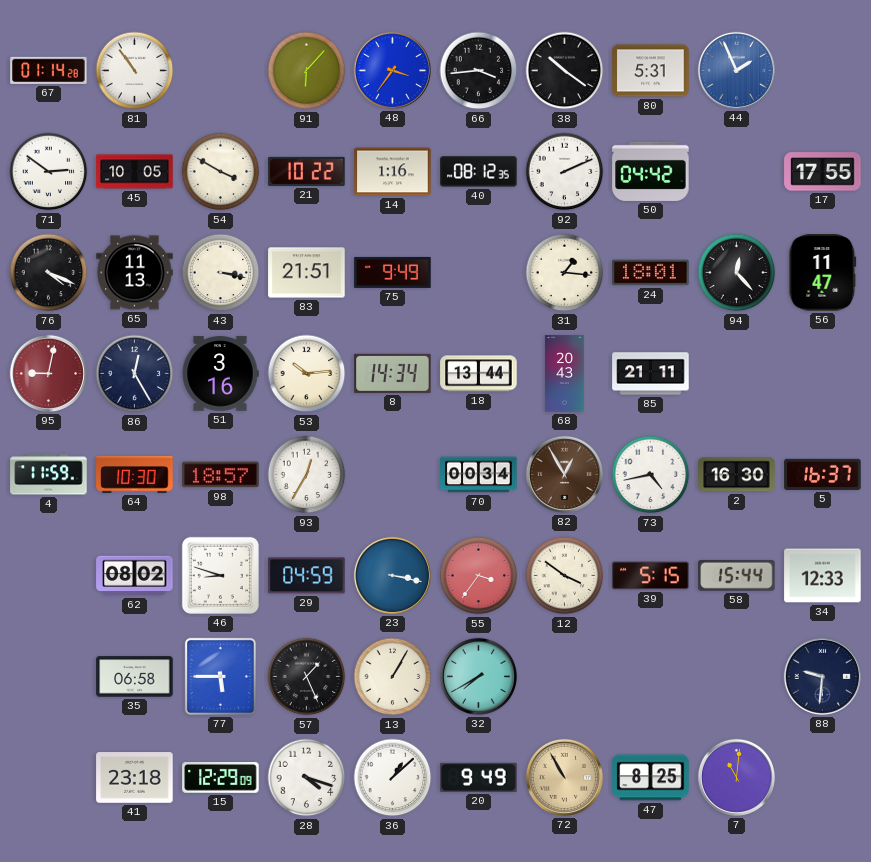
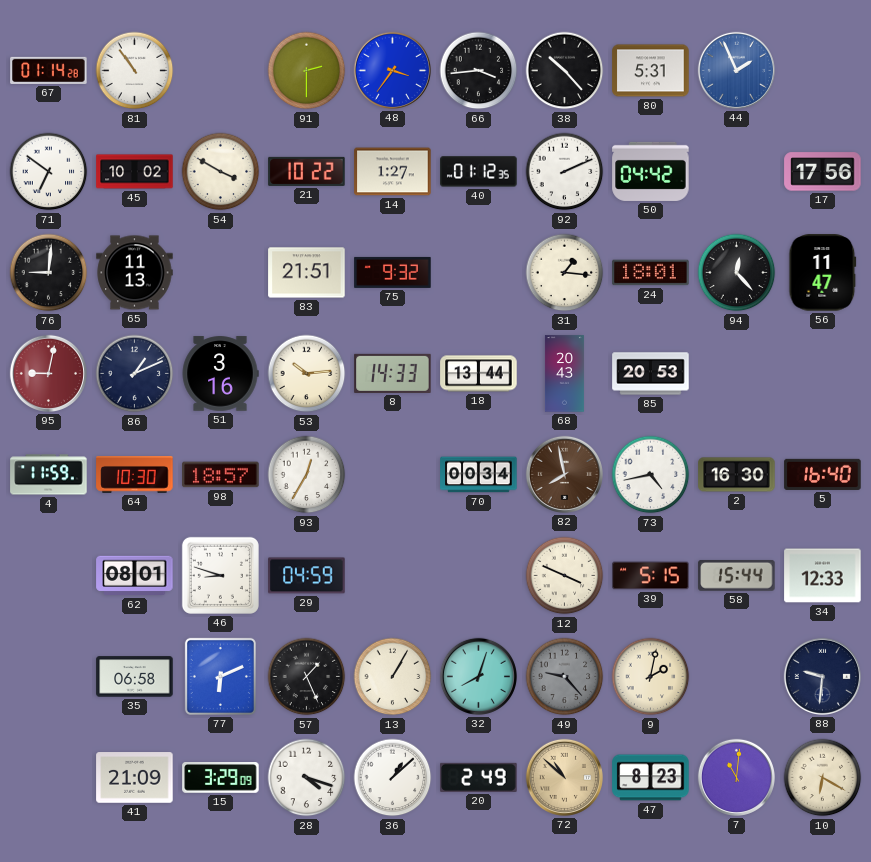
91: 6:07 -> 2:30
38: 10:21 -> 10:23
71: 2:51 -> 6:51
45: 10:05 -> 10:02
14: 1:16 -> 1:27
40: 08:12 -> 01:12
17: 17:55 -> 17:56
76: 4:19 -> 9:01
43: 3:17 -> none
75: 9:49 -> 9:32
86: 12:25 -> 1:11
8: 14:34 -> 14:33
85: 21:11 -> 20:53
82: 12:55 -> 7:58
5: 16:37 -> 16:40
62: 08:02 -> 08:01
23: 3:17 -> none
55: 3:36 -> none
12: 3:51 -> 3:49
77: 5:45 -> 6:11
32: 7:40 -> 8:03
49: none -> 9:23
9: none -> 2:02
41: 23:18 -> 21:09
15: 12:29 -> 3:29
20: 9:49 -> 2:49
72: 10:55 -> 10:52
47: 8:25 -> 8:23
10: none -> 6:20
